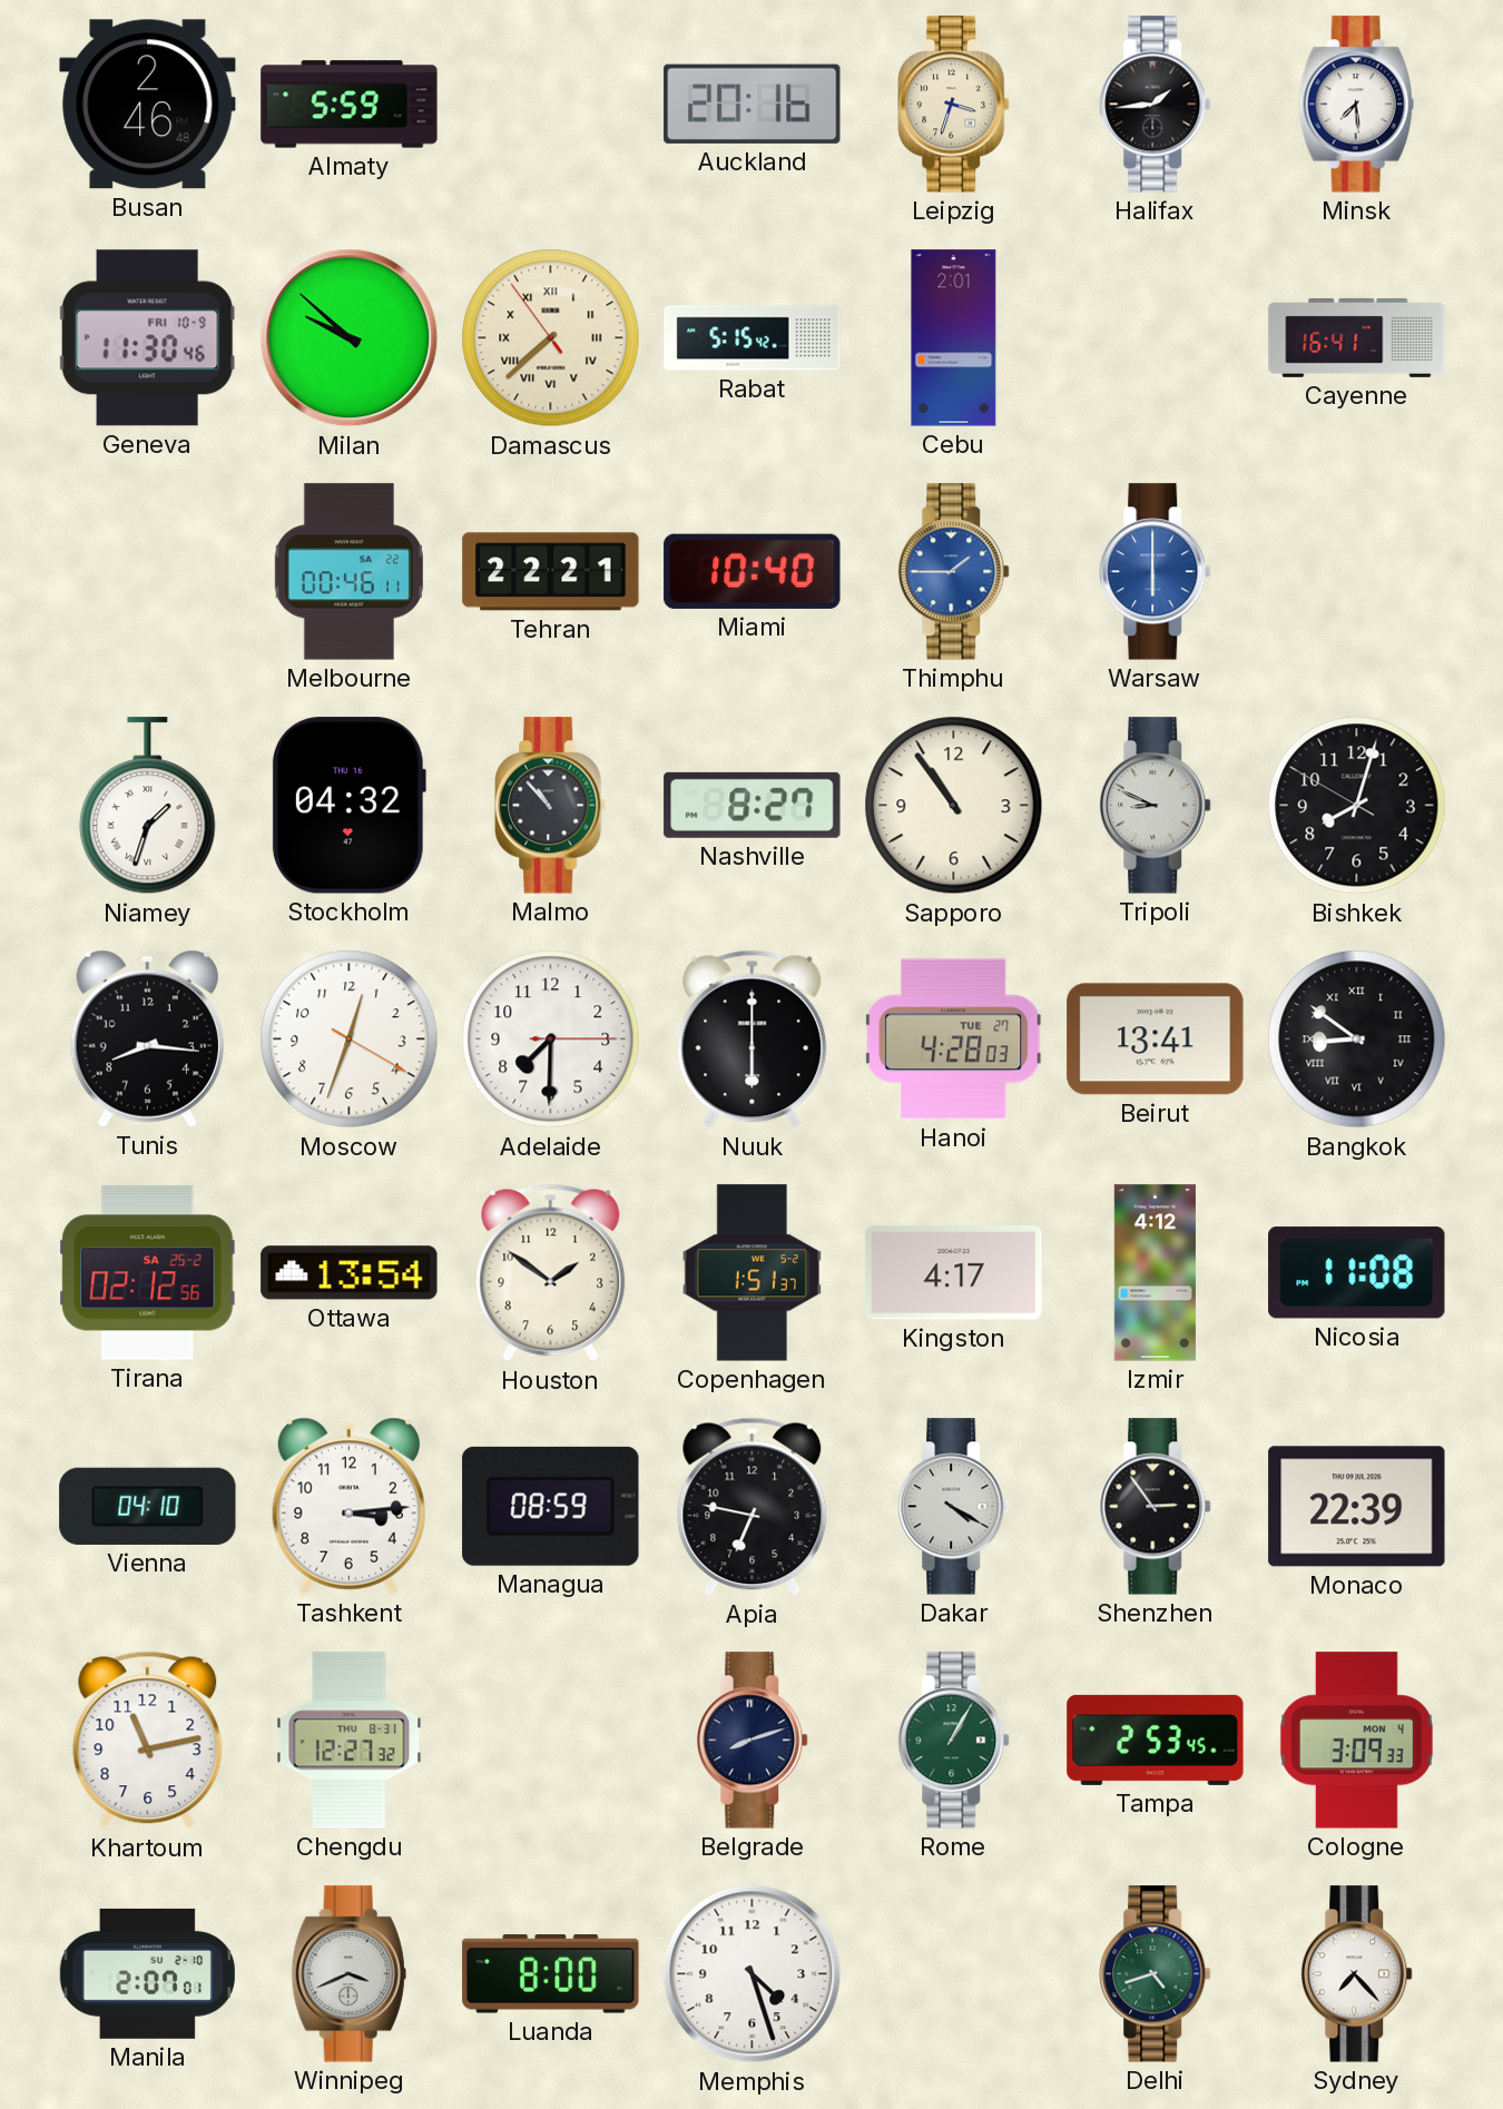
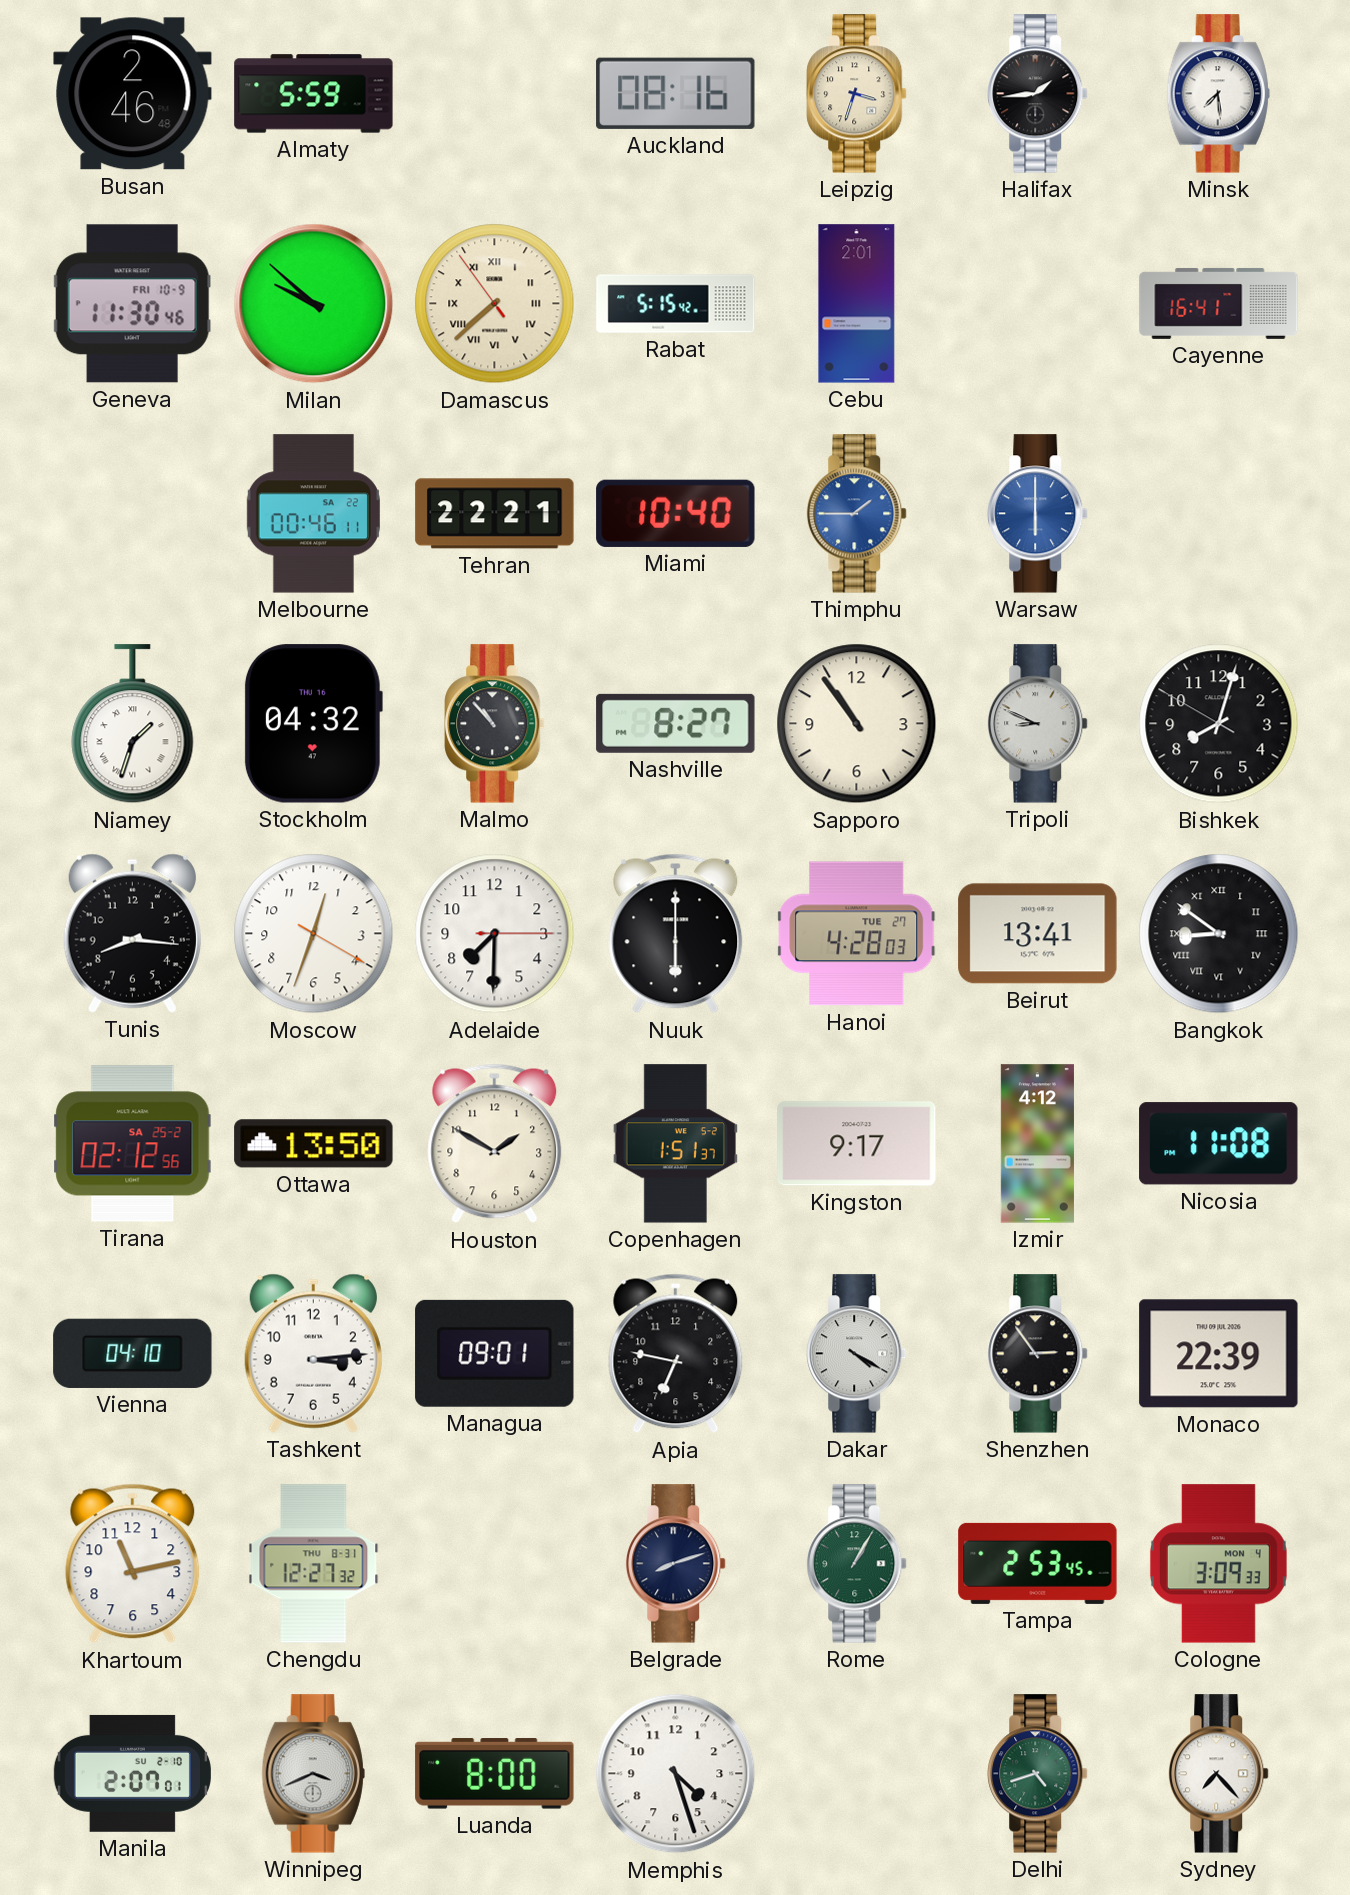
Auckland: 20:16 -> 08:16
Ottawa: 13:54 -> 13:50
Houston: 1:51 -> 1:50
Kingston: 4:17 -> 9:17
Managua: 08:59 -> 09:01
